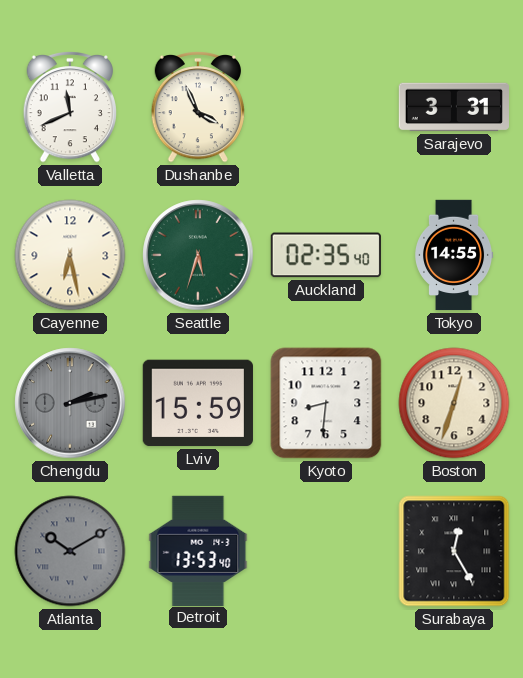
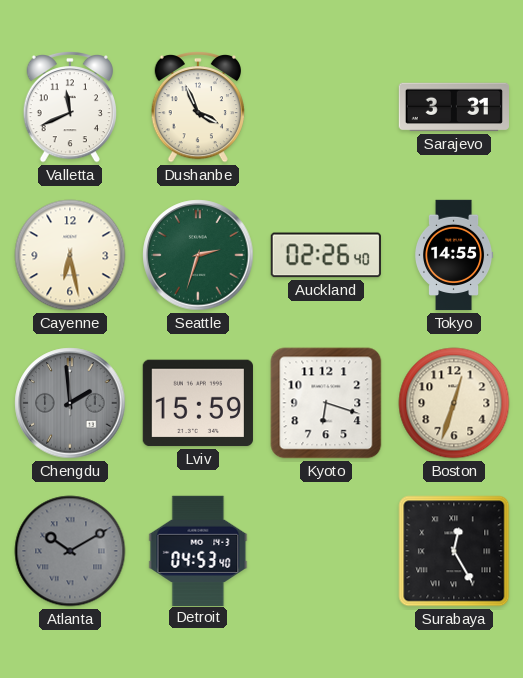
Seattle: 5:33 -> 2:33
Auckland: 02:35 -> 02:26
Chengdu: 2:13 -> 1:59
Kyoto: 8:31 -> 6:18
Detroit: 13:53 -> 04:53
